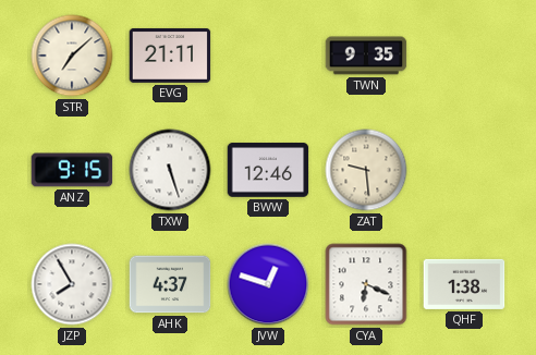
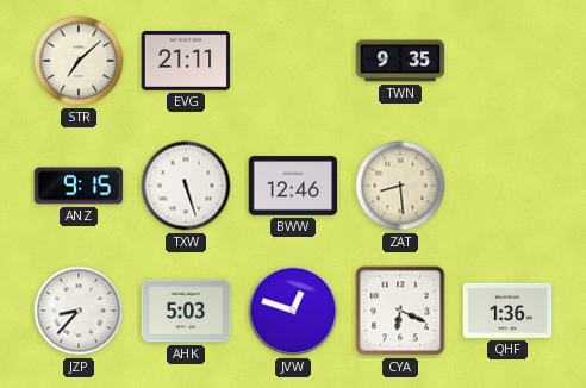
ZAT: 9:29 -> 8:29
JZP: 7:55 -> 8:37
AHK: 4:37 -> 5:03
QHF: 1:38 -> 1:36
